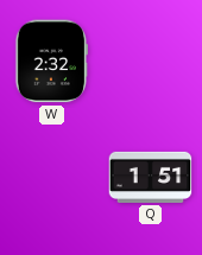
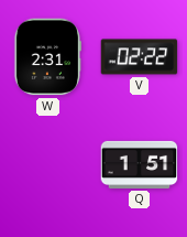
W: 2:32 -> 2:31
V: none -> 02:22
